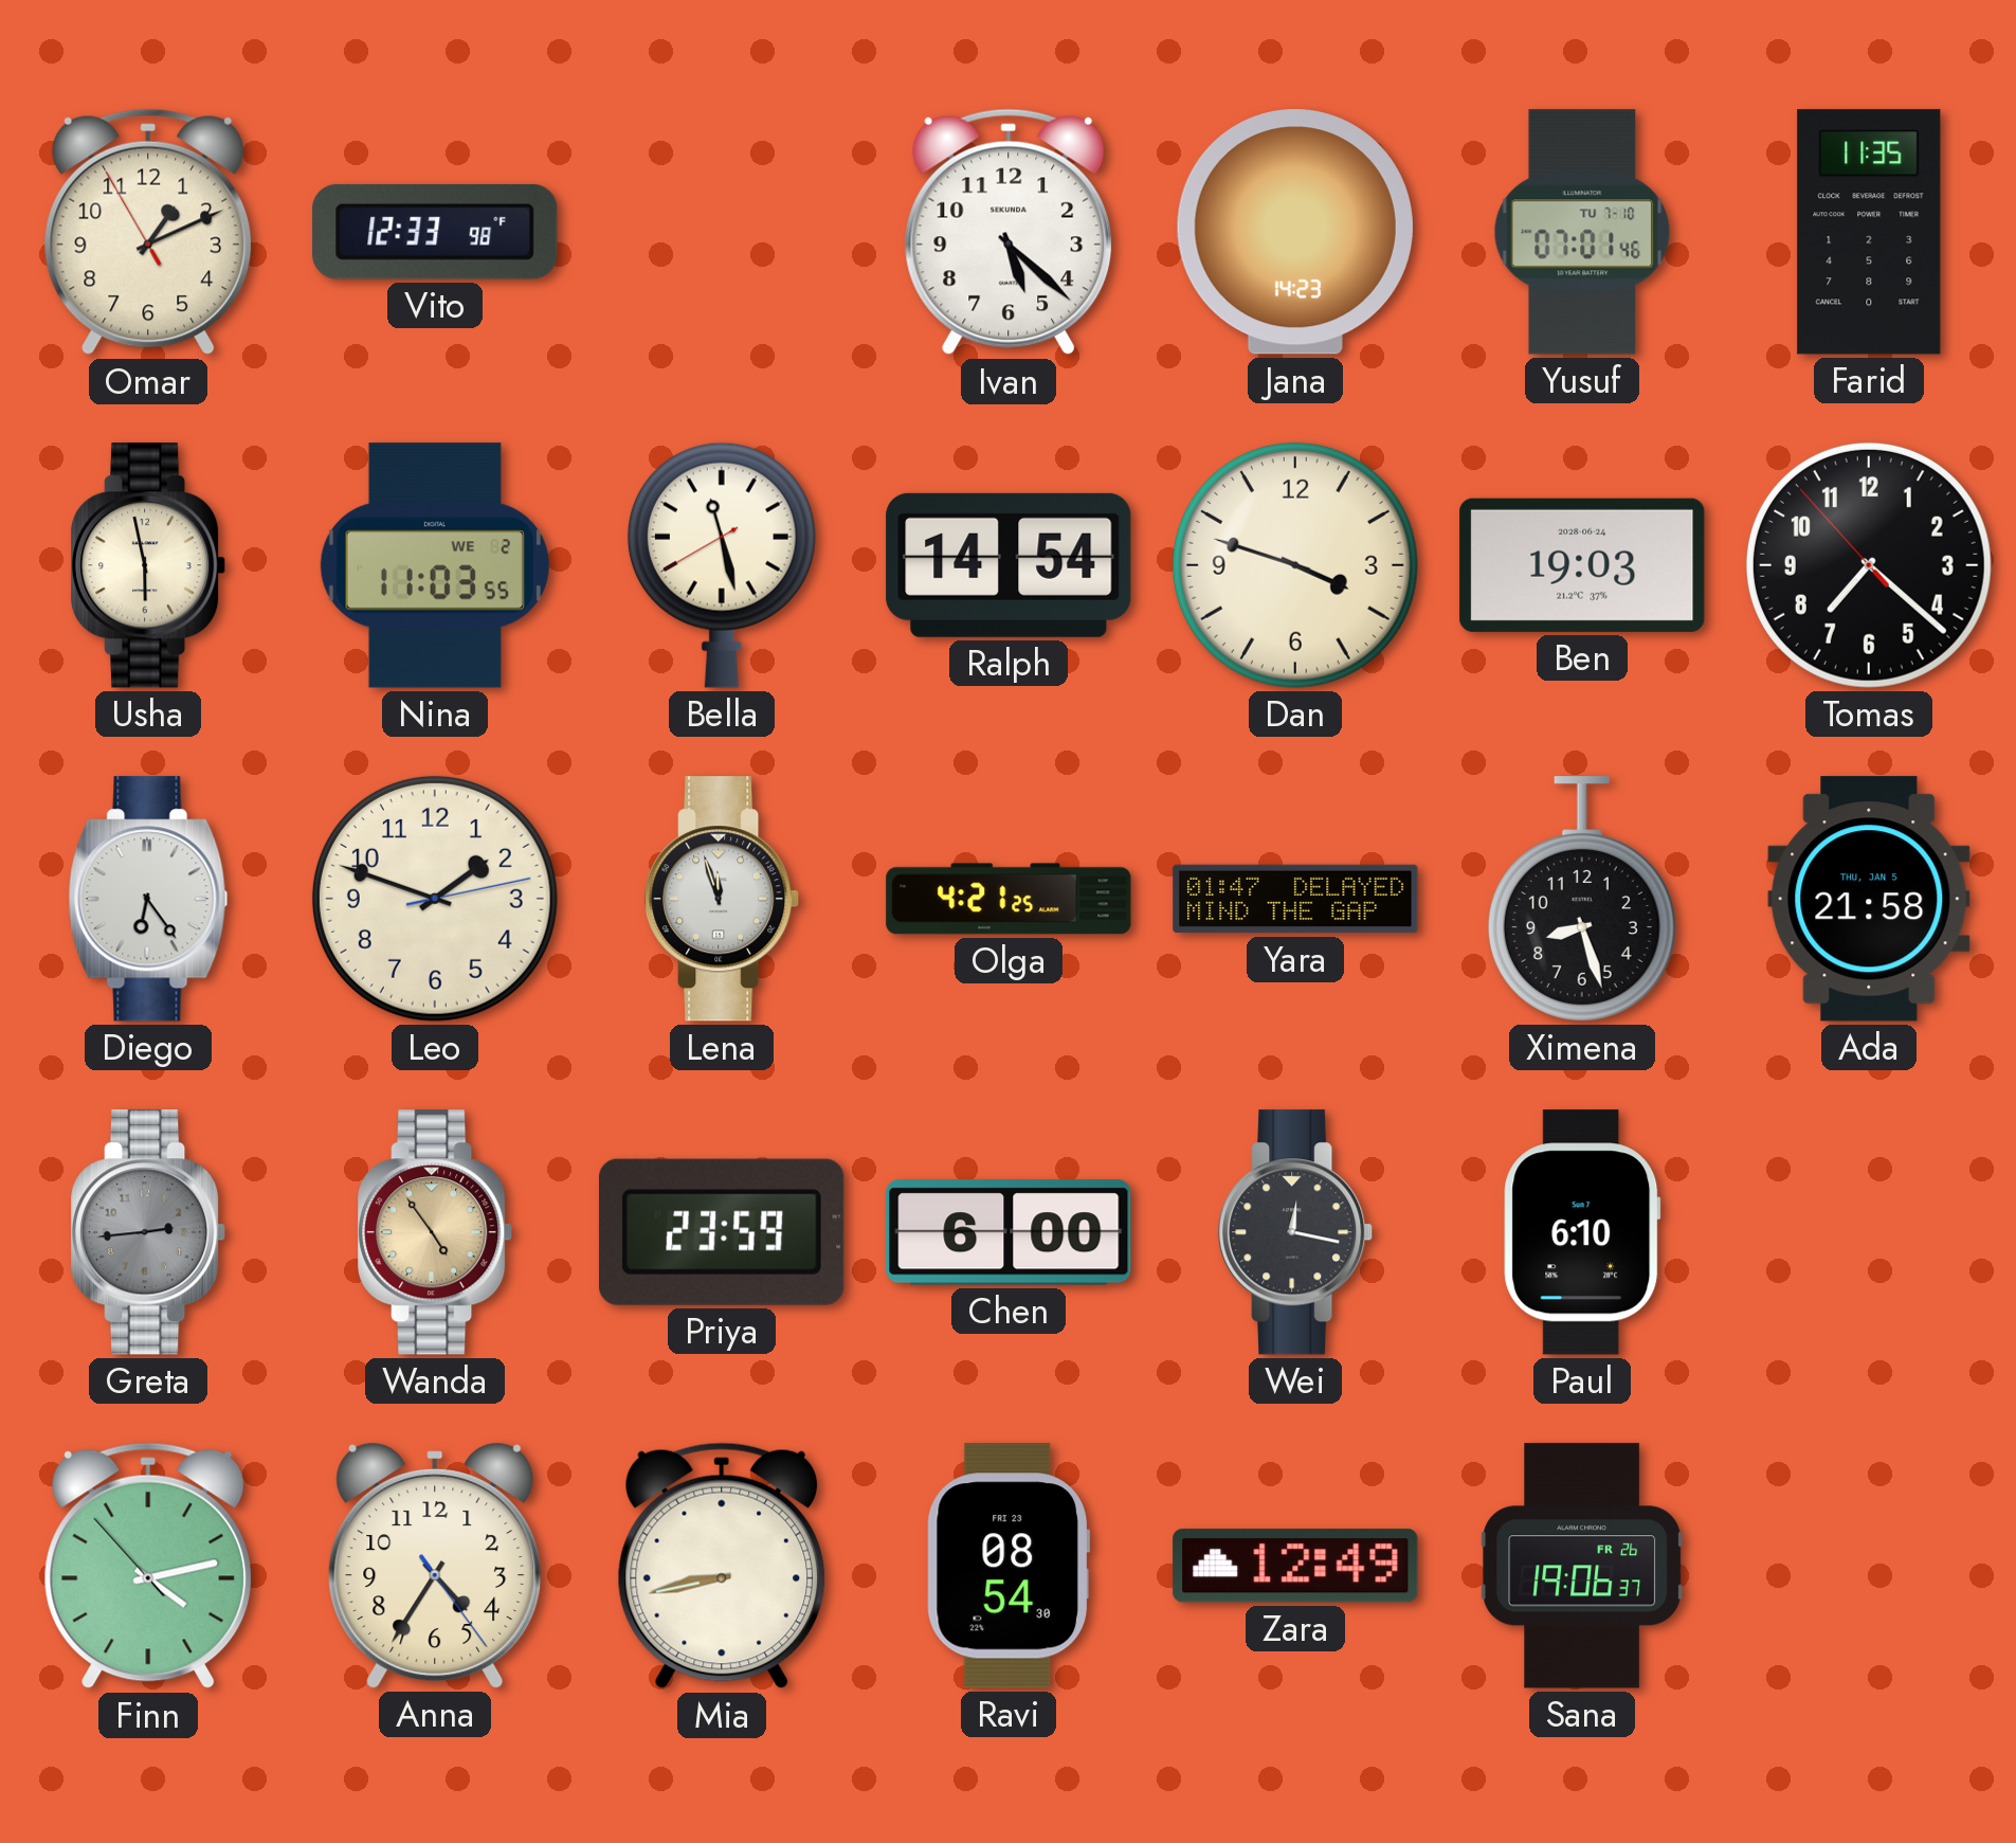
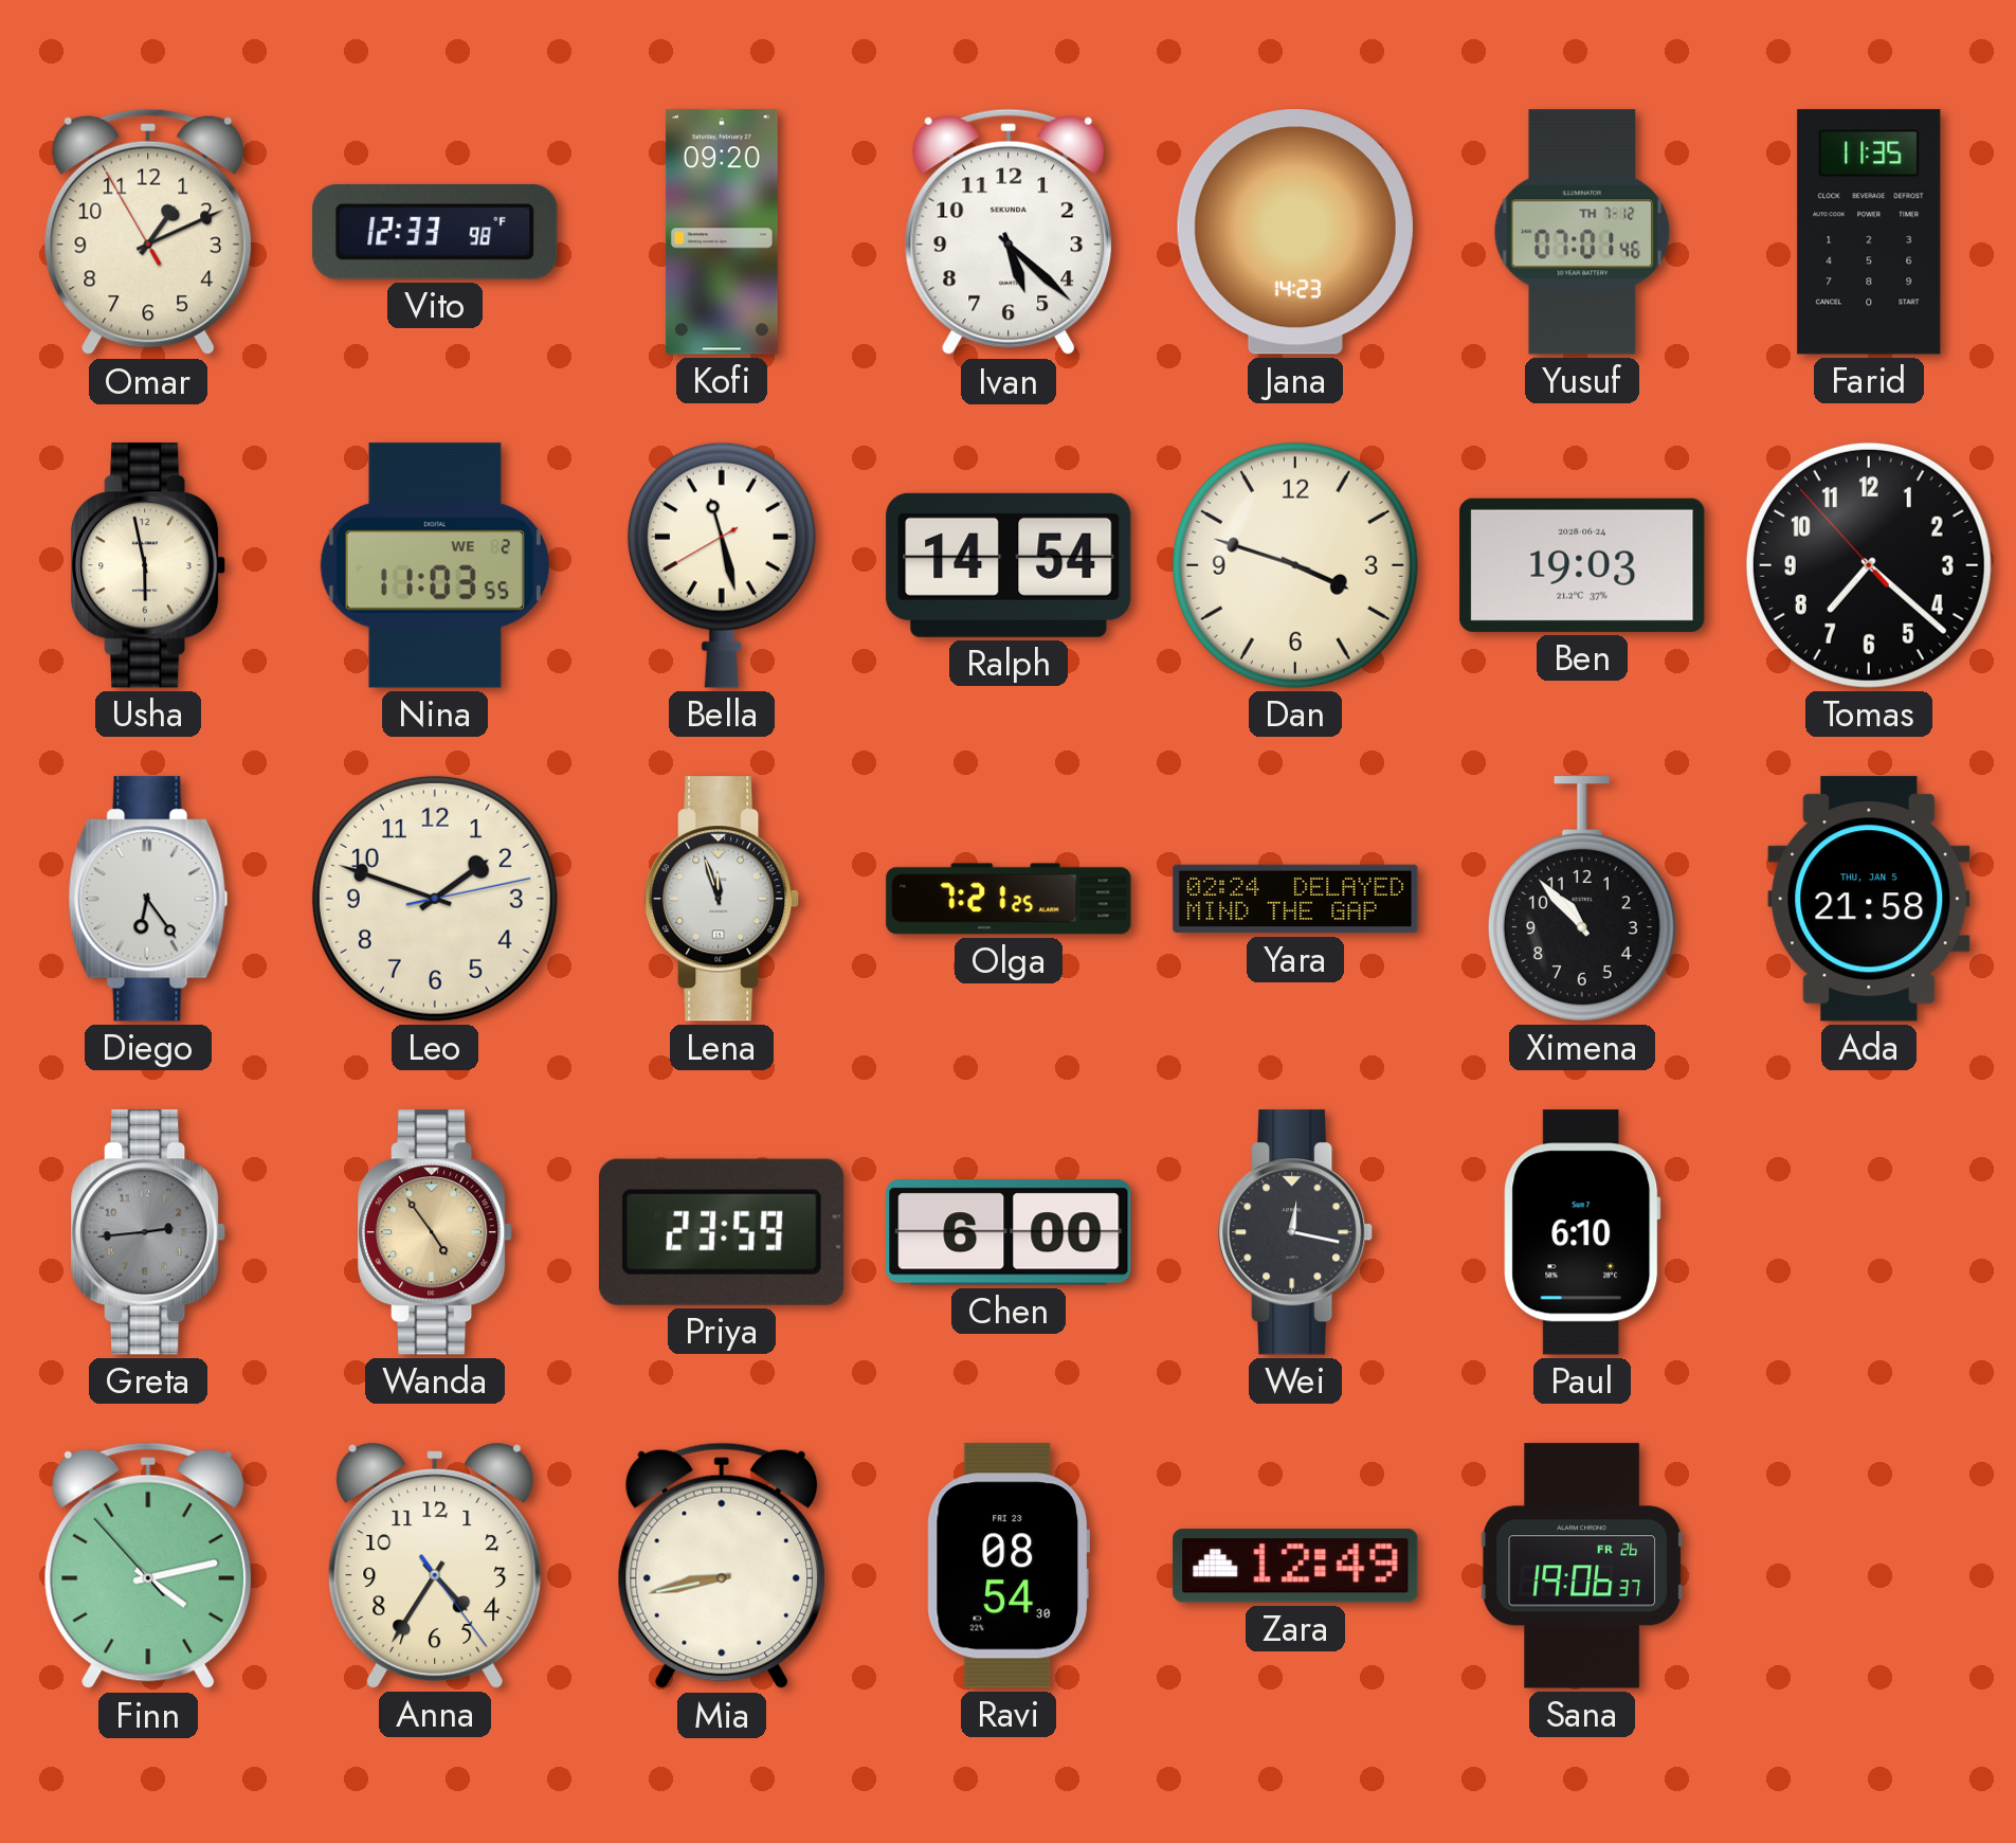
Kofi: none -> 09:20
Yusuf date: TU 7-10 -> TH 7-12
Olga: 4:21 -> 7:21
Yara: 01:47 -> 02:24
Ximena: 8:27 -> 10:53
